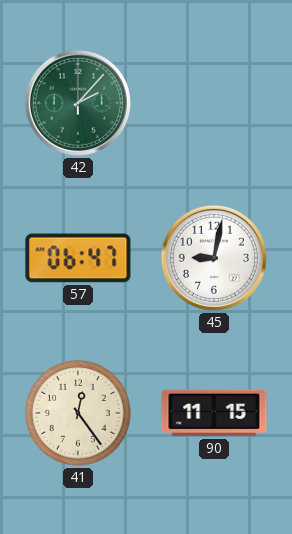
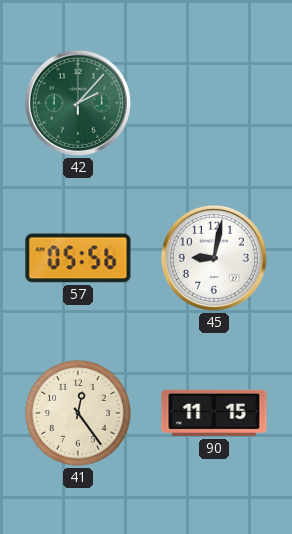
57: 06:47 -> 05:56
